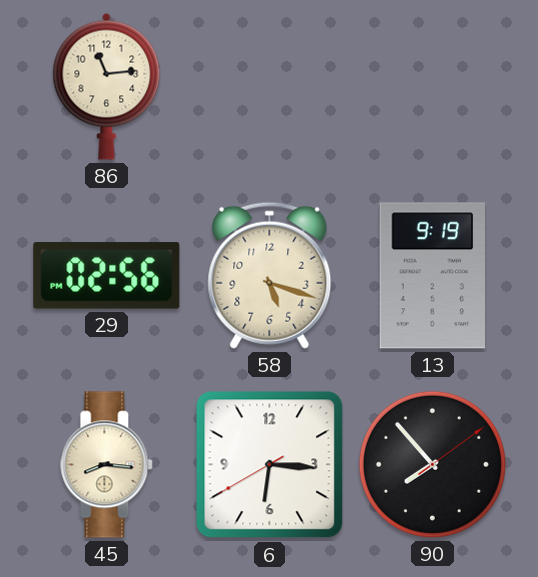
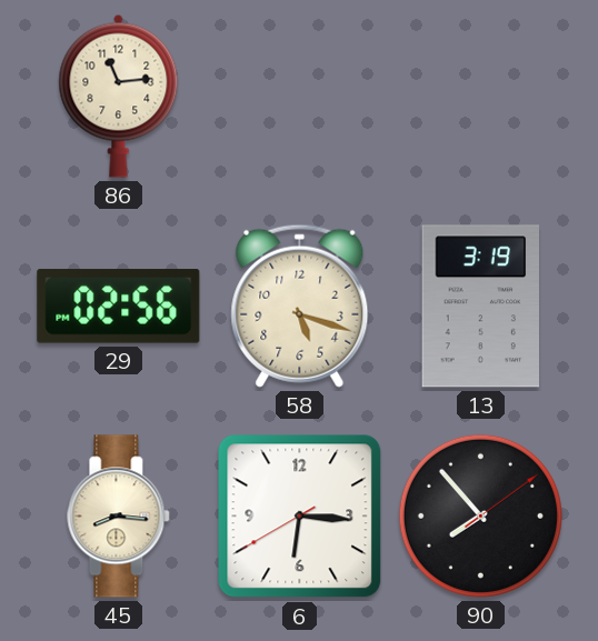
13: 9:19 -> 3:19
